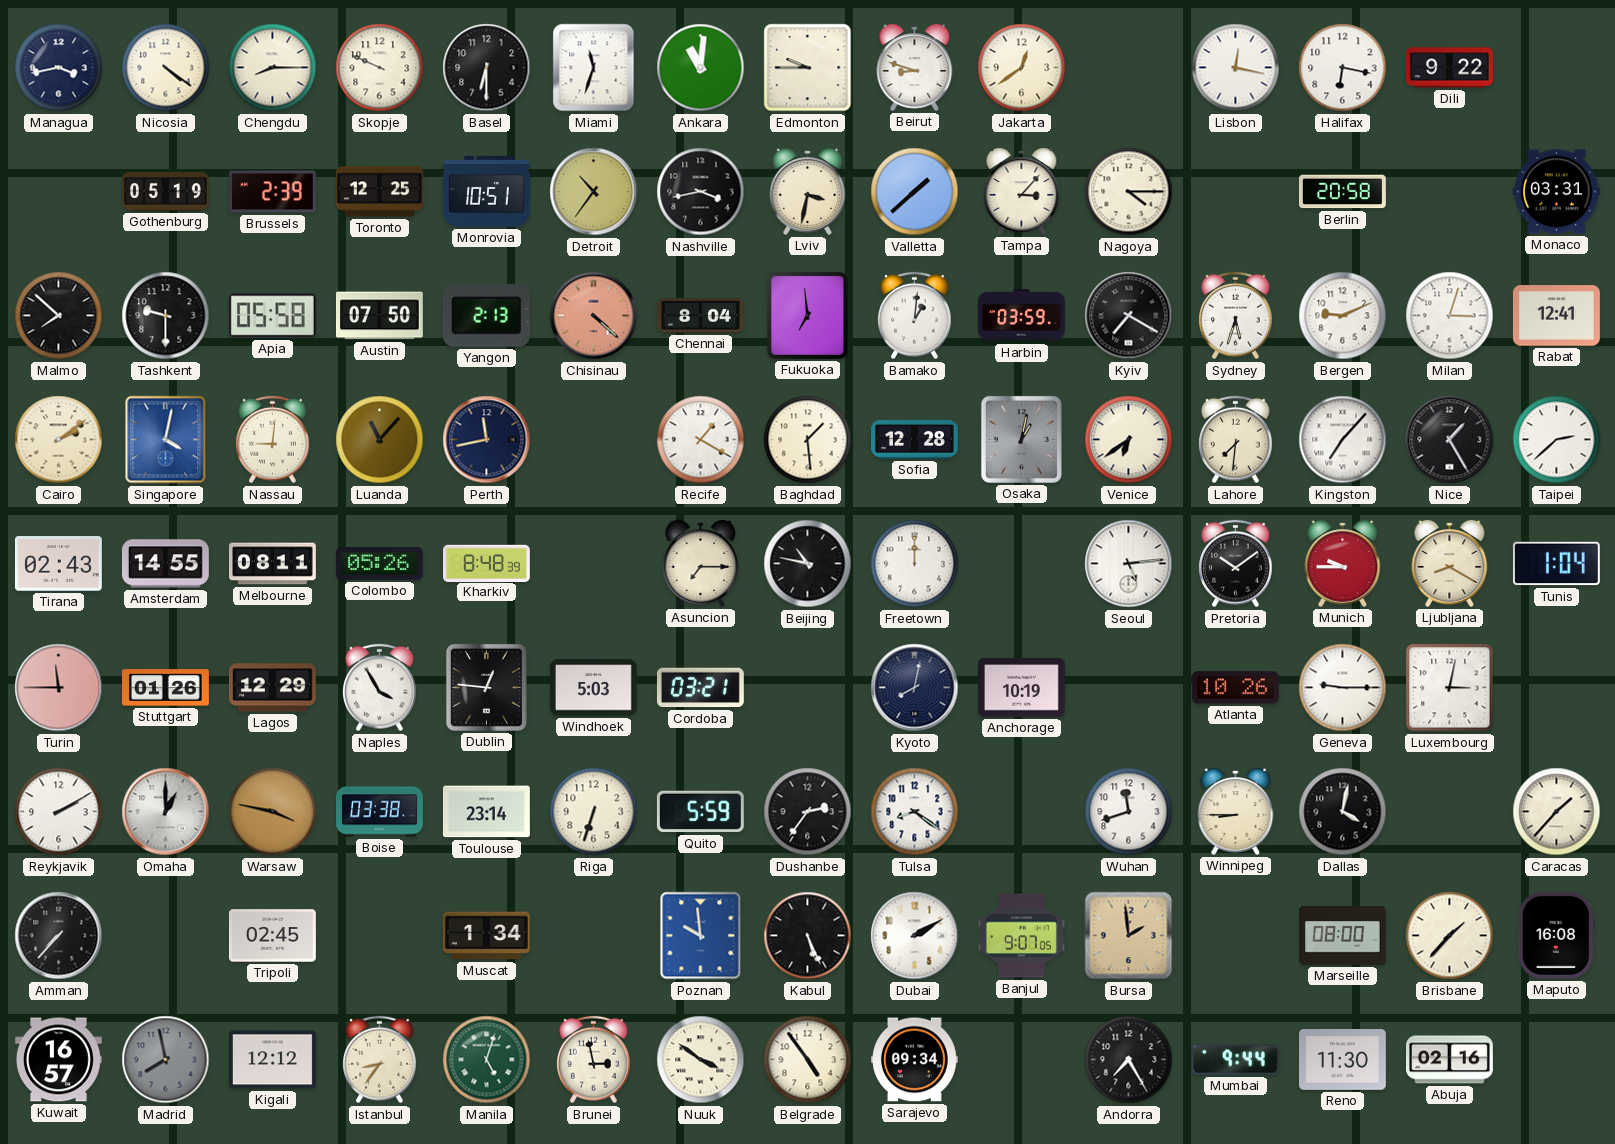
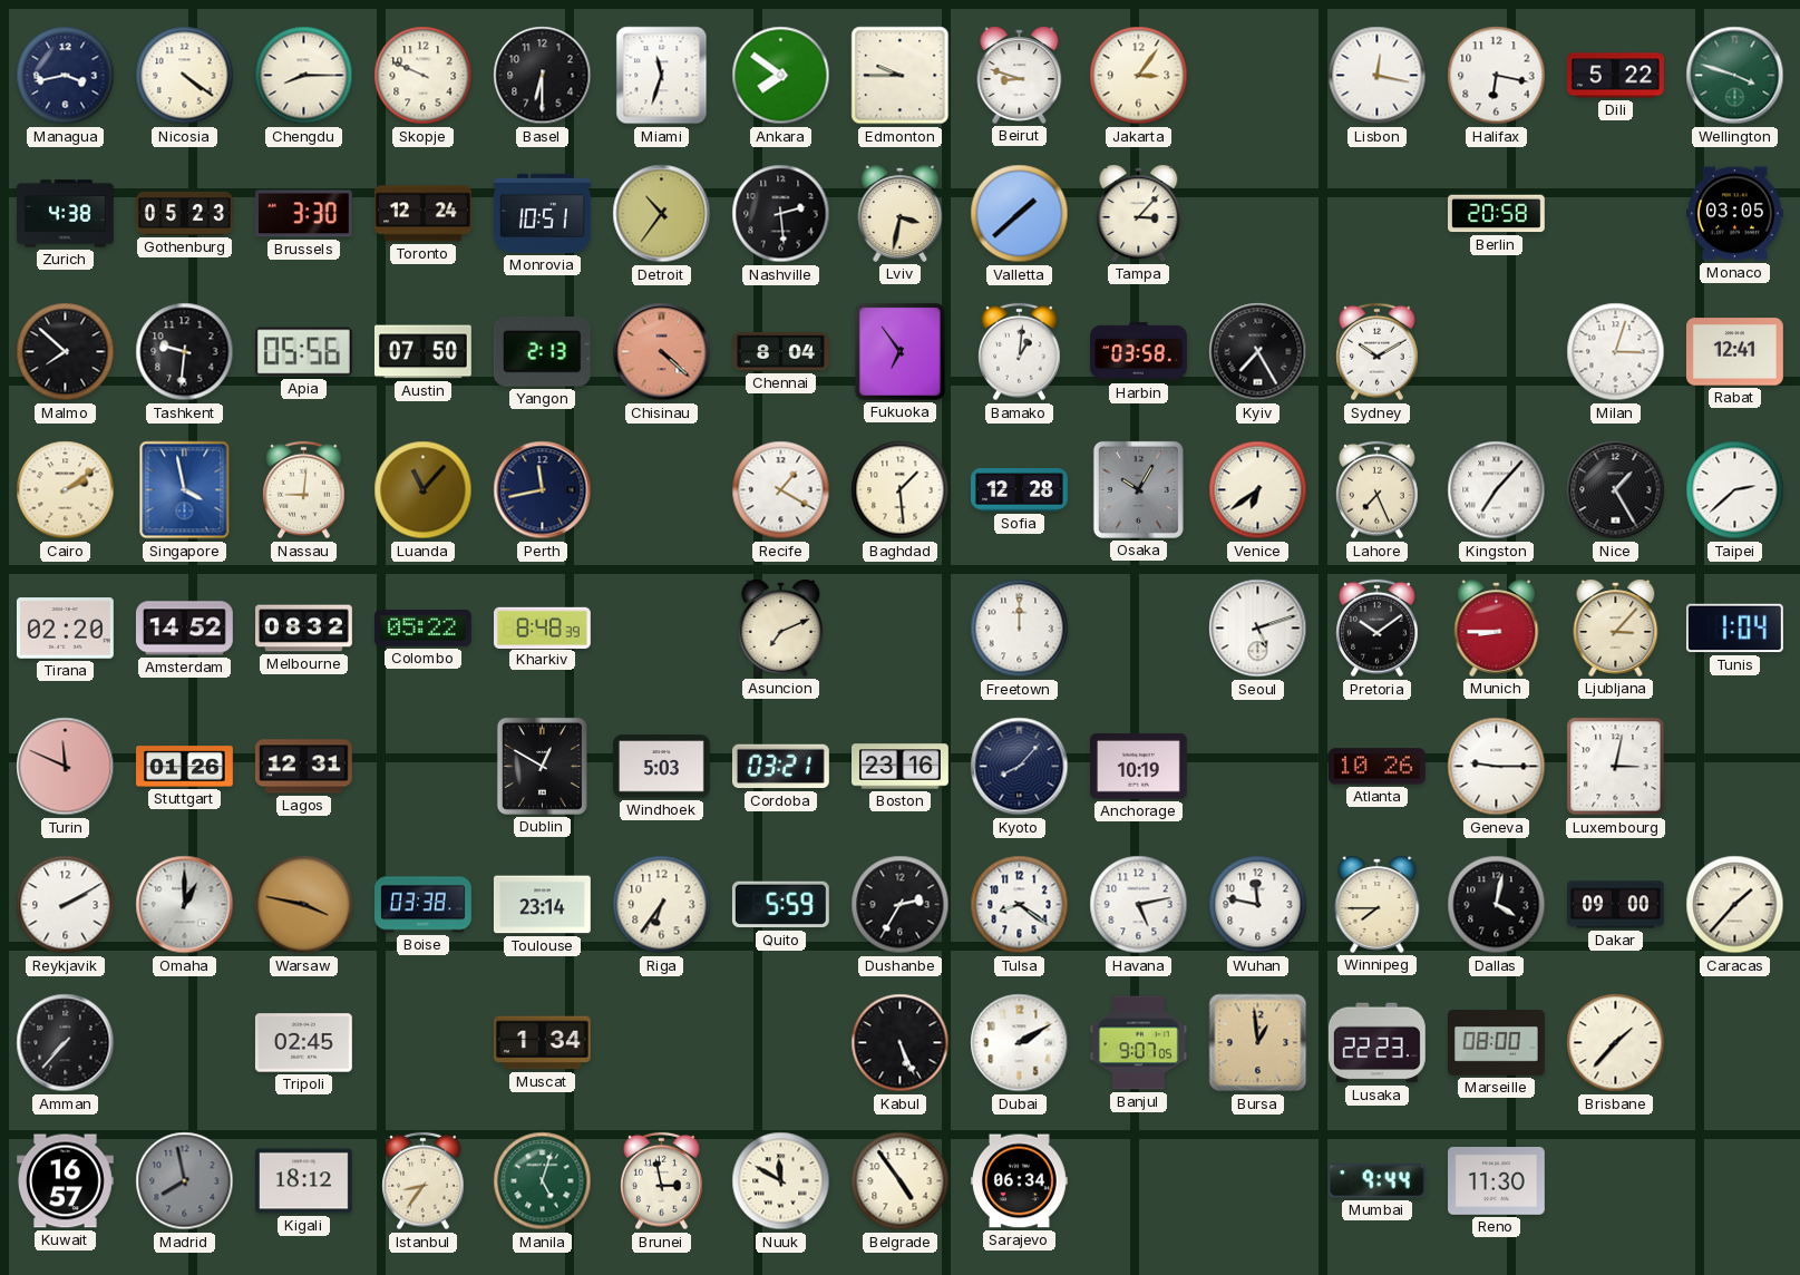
Ankara: 11:01 -> 7:51
Jakarta: 12:39 -> 3:06
Dili: 9:22 -> 5:22
Wellington: none -> 3:48
Zurich: none -> 4:38
Gothenburg: 05:19 -> 05:23
Brussels: 2:39 -> 3:30
Toronto: 12:25 -> 12:24
Nashville: 3:43 -> 2:29
Nagoya: 4:15 -> none
Monaco: 03:31 -> 03:05
Tashkent: 9:30 -> 9:31
Apia: 05:58 -> 05:56
Fukuoka: 6:59 -> 6:54
Harbin: 03:59 -> 03:58
Kyiv: 7:20 -> 7:25
Sydney: 5:33 -> 10:10
Bergen: 9:11 -> none
Singapore: 4:02 -> 3:58
Osaka: 1:02 -> 10:05
Lahore: 7:31 -> 7:26
Tirana: 02:43 -> 02:20
Amsterdam: 14:55 -> 14:52
Melbourne: 08:11 -> 08:32
Colombo: 05:26 -> 05:22
Asuncion: 7:15 -> 7:11
Beijing: 10:47 -> none
Seoul: 5:14 -> 5:12
Munich: 9:45 -> 8:45
Ljubljana: 8:20 -> 3:07
Turin: 11:45 -> 11:49
Lagos: 12:29 -> 12:31
Naples: 3:55 -> none
Dublin: 12:46 -> 12:50
Boston: none -> 23:16
Kyoto: 8:02 -> 8:07
Riga: 6:33 -> 6:36
Dushanbe: 2:36 -> 2:35
Havana: none -> 5:13
Wuhan: 11:42 -> 11:47
Winnipeg: 8:45 -> 7:45
Dakar: none -> 09:00
Poznan: 9:59 -> none
Bursa: 1:59 -> 12:59
Lusaka: none -> 22:23
Maputo: 16:08 -> none
Kigali: 12:12 -> 18:12
Nuuk: 3:51 -> 11:50
Sarajevo: 09:34 -> 06:34
Andorra: 7:25 -> none
Abuja: 02:16 -> none
